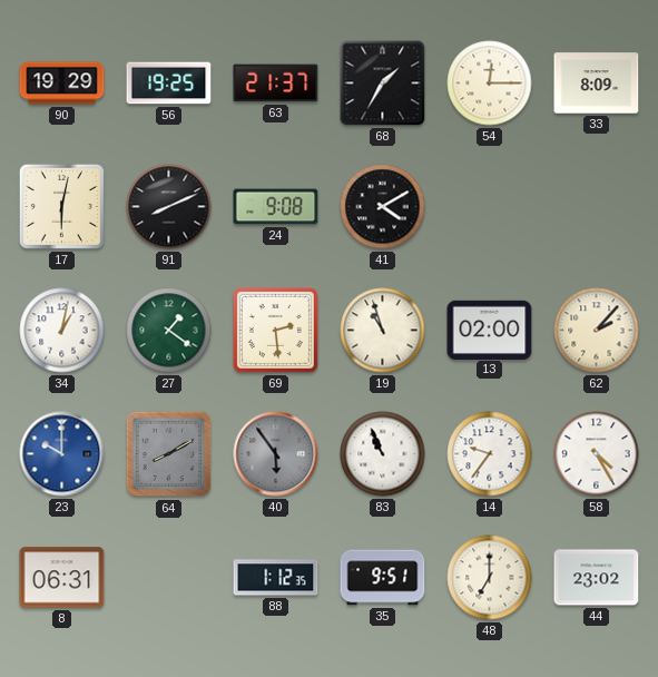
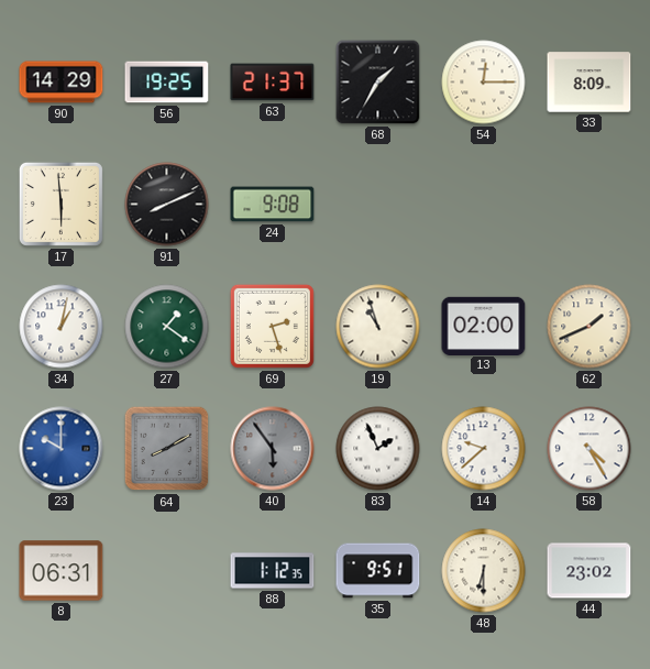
90: 19:29 -> 14:29
17: 6:02 -> 5:59
41: 4:10 -> none
69: 2:29 -> 2:27
62: 2:07 -> 1:41
83: 10:56 -> 1:56
14: 9:36 -> 9:38
48: 7:00 -> 6:30
